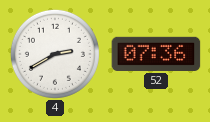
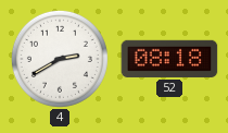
52: 07:36 -> 08:18
